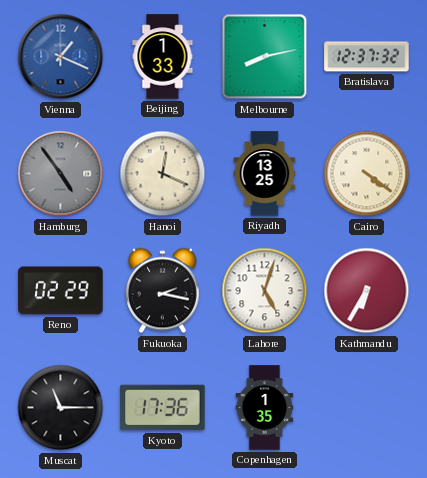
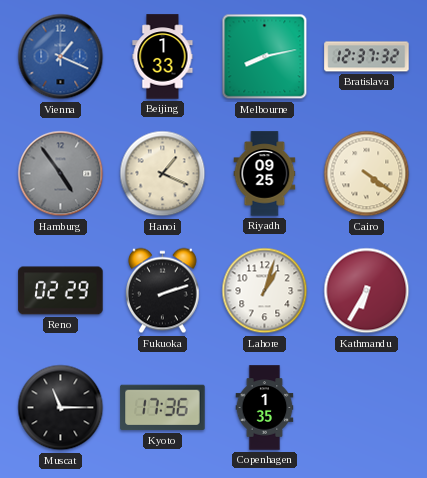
Hanoi: 12:19 -> 1:19
Riyadh: 13:25 -> 09:25
Fukuoka: 2:17 -> 2:12
Lahore: 5:03 -> 1:03
